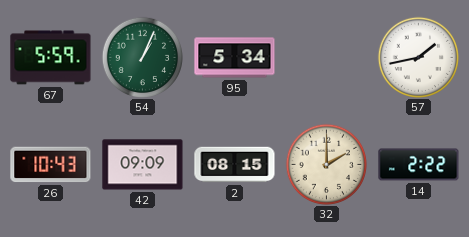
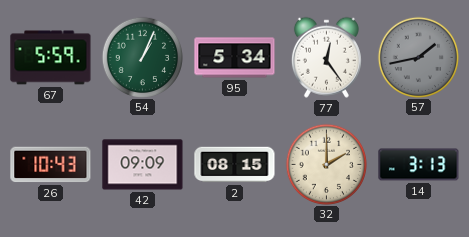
77: none -> 12:24
57 dial: white -> grey
14: 2:22 -> 3:13
